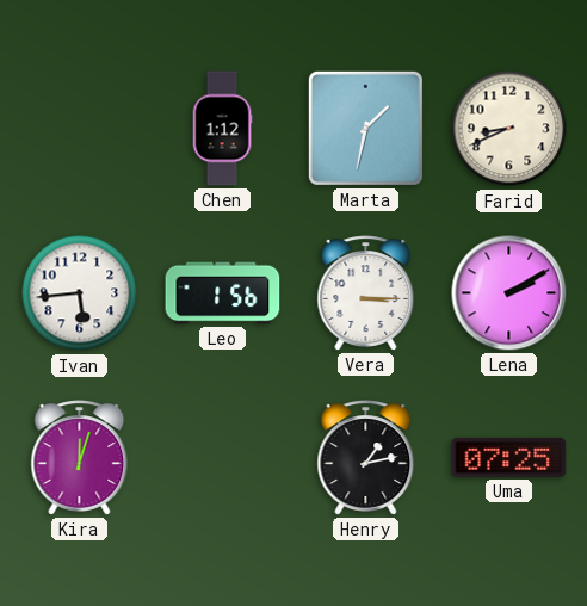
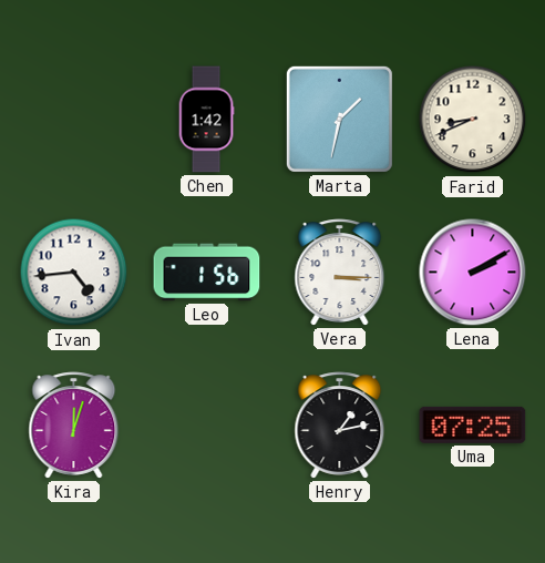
Chen: 1:12 -> 1:42
Ivan: 5:44 -> 4:44
